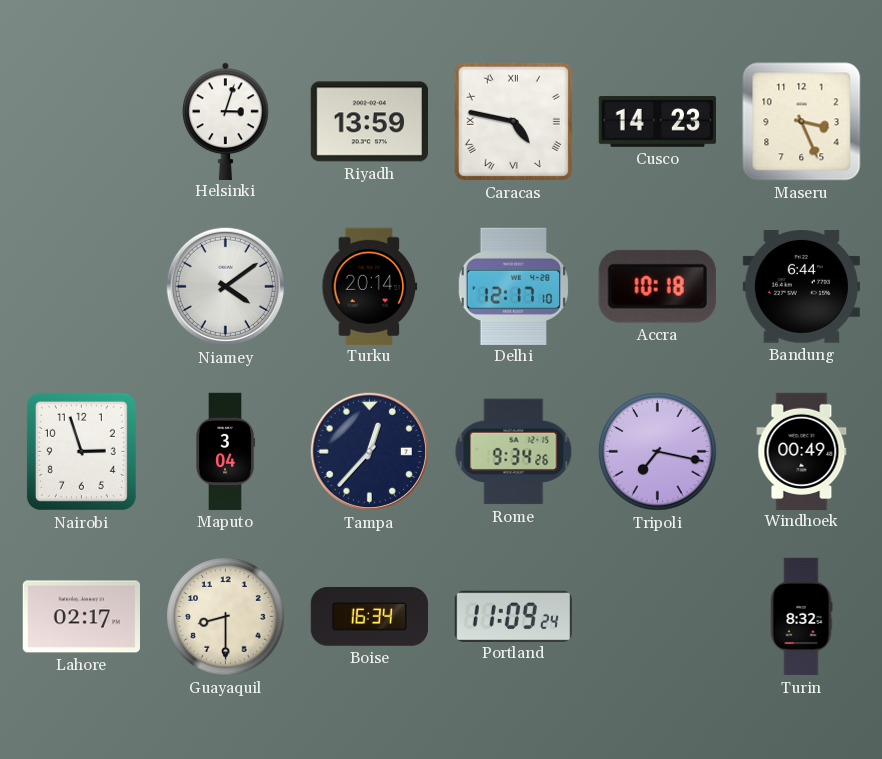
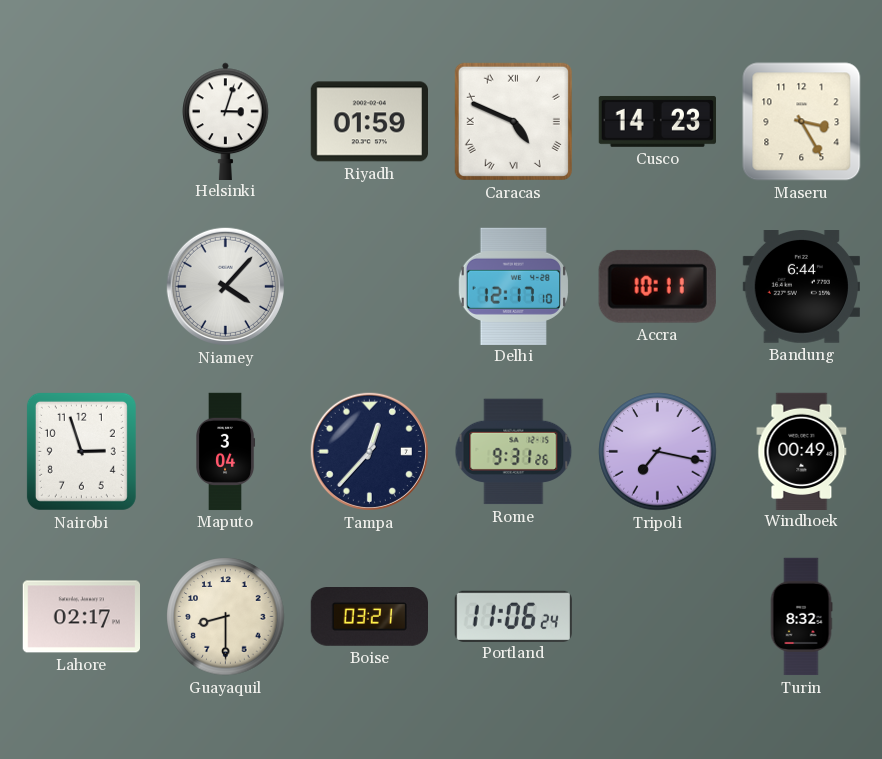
Riyadh: 13:59 -> 01:59
Caracas: 4:47 -> 4:49
Maseru: 3:26 -> 3:25
Niamey: 4:09 -> 4:07
Turku: 20:14 -> none
Accra: 10:18 -> 10:11
Rome: 9:34 -> 9:31
Boise: 16:34 -> 03:21
Portland: 11:09 -> 11:06
